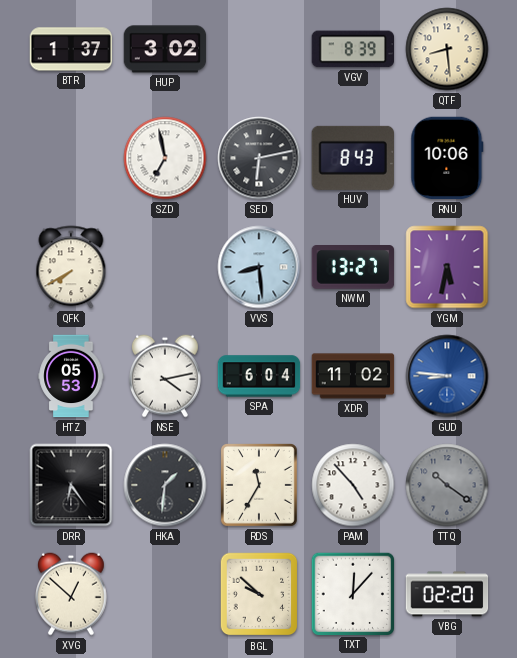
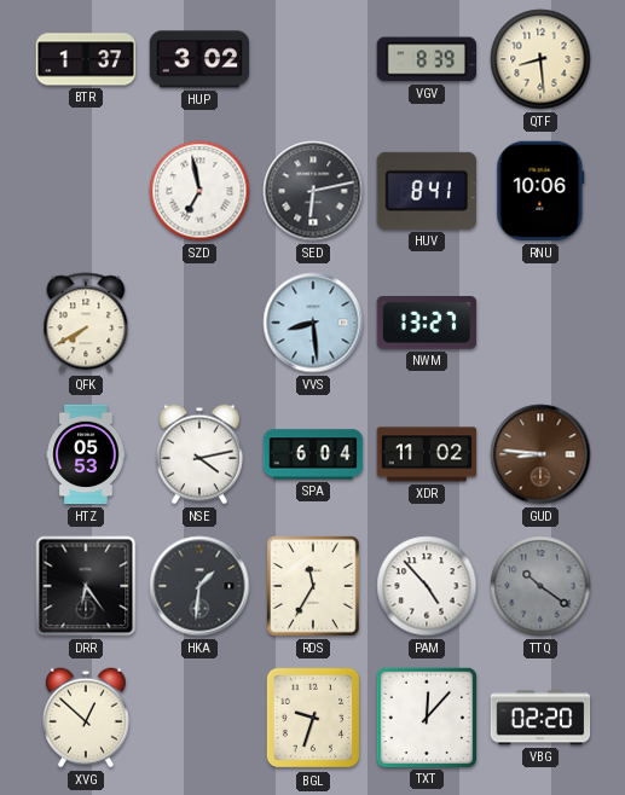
HUV: 8:43 -> 8:41
YGM: 5:32 -> none
GUD dial: blue -> brown
BGL: 9:52 -> 9:33
